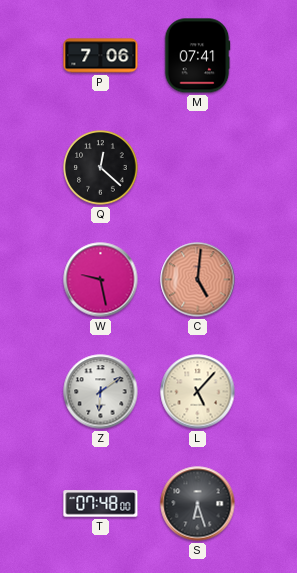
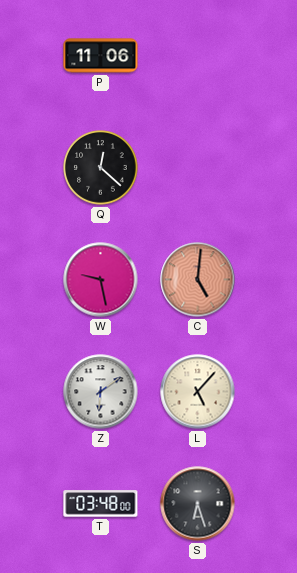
P: 7:06 -> 11:06
M: 07:41 -> none
T: 07:48 -> 03:48
